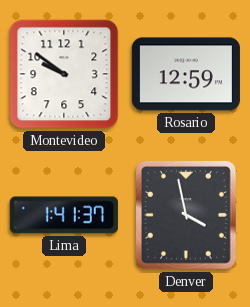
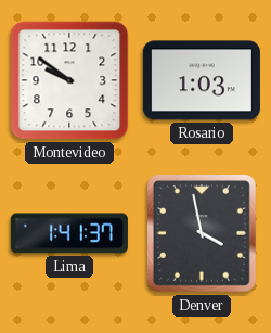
Rosario: 12:59 -> 1:03
